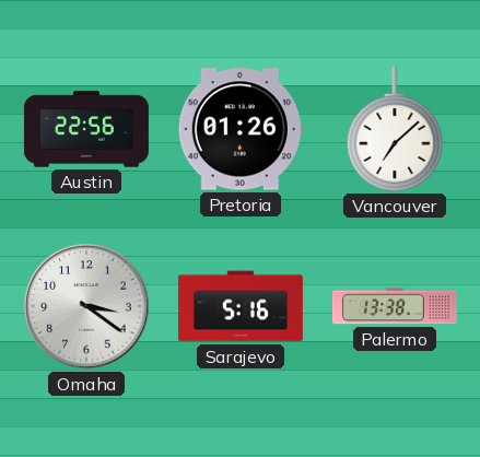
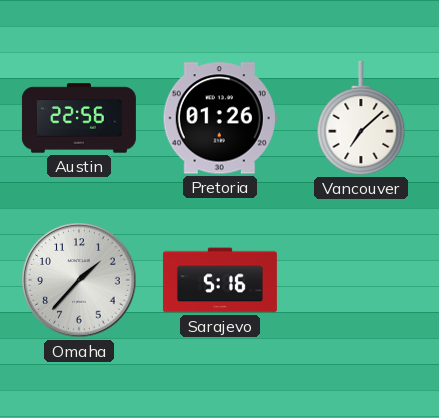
Omaha: 3:21 -> 1:37
Palermo: 13:38 -> none
